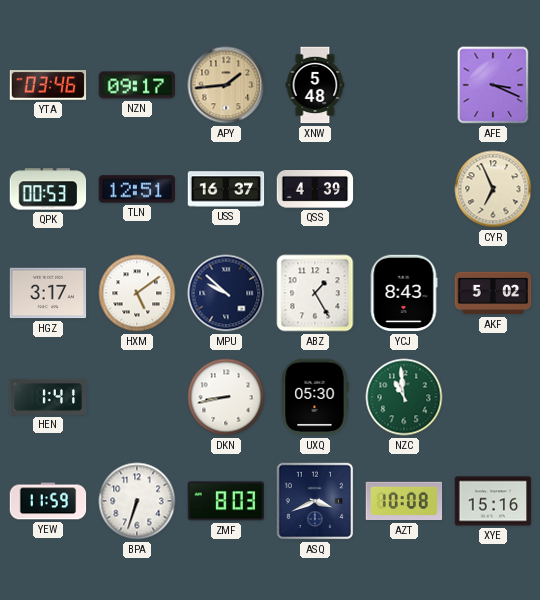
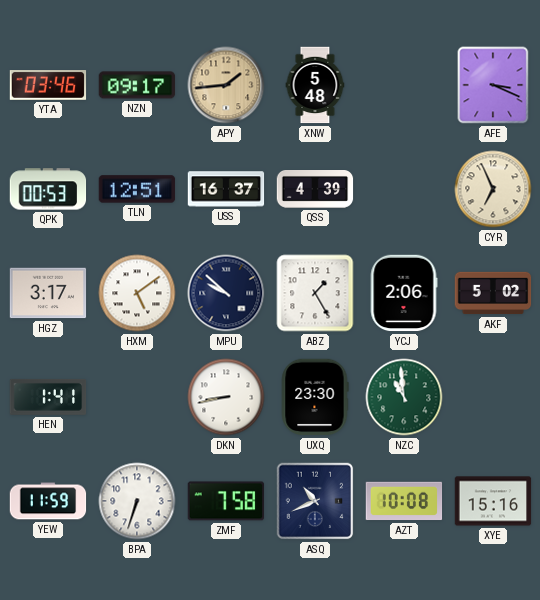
YCJ: 8:43 -> 2:06
UXQ: 05:30 -> 23:30
ZMF: 8:03 -> 7:58
ASQ: 3:41 -> 10:41
